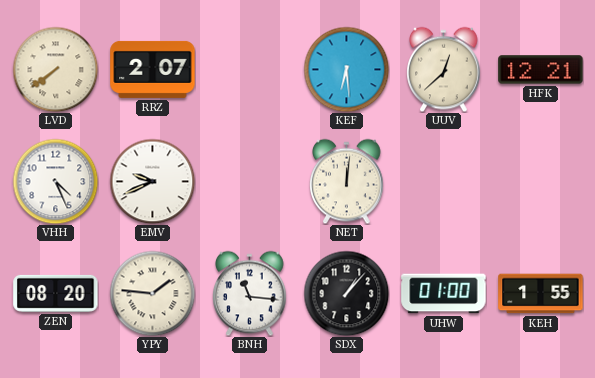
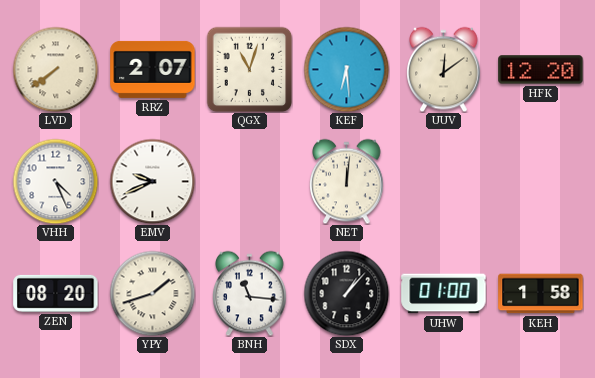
QGX: none -> 11:03
UUV: 12:38 -> 12:09
HFK: 12:21 -> 12:20
YPY: 1:46 -> 1:42
KEH: 1:55 -> 1:58
